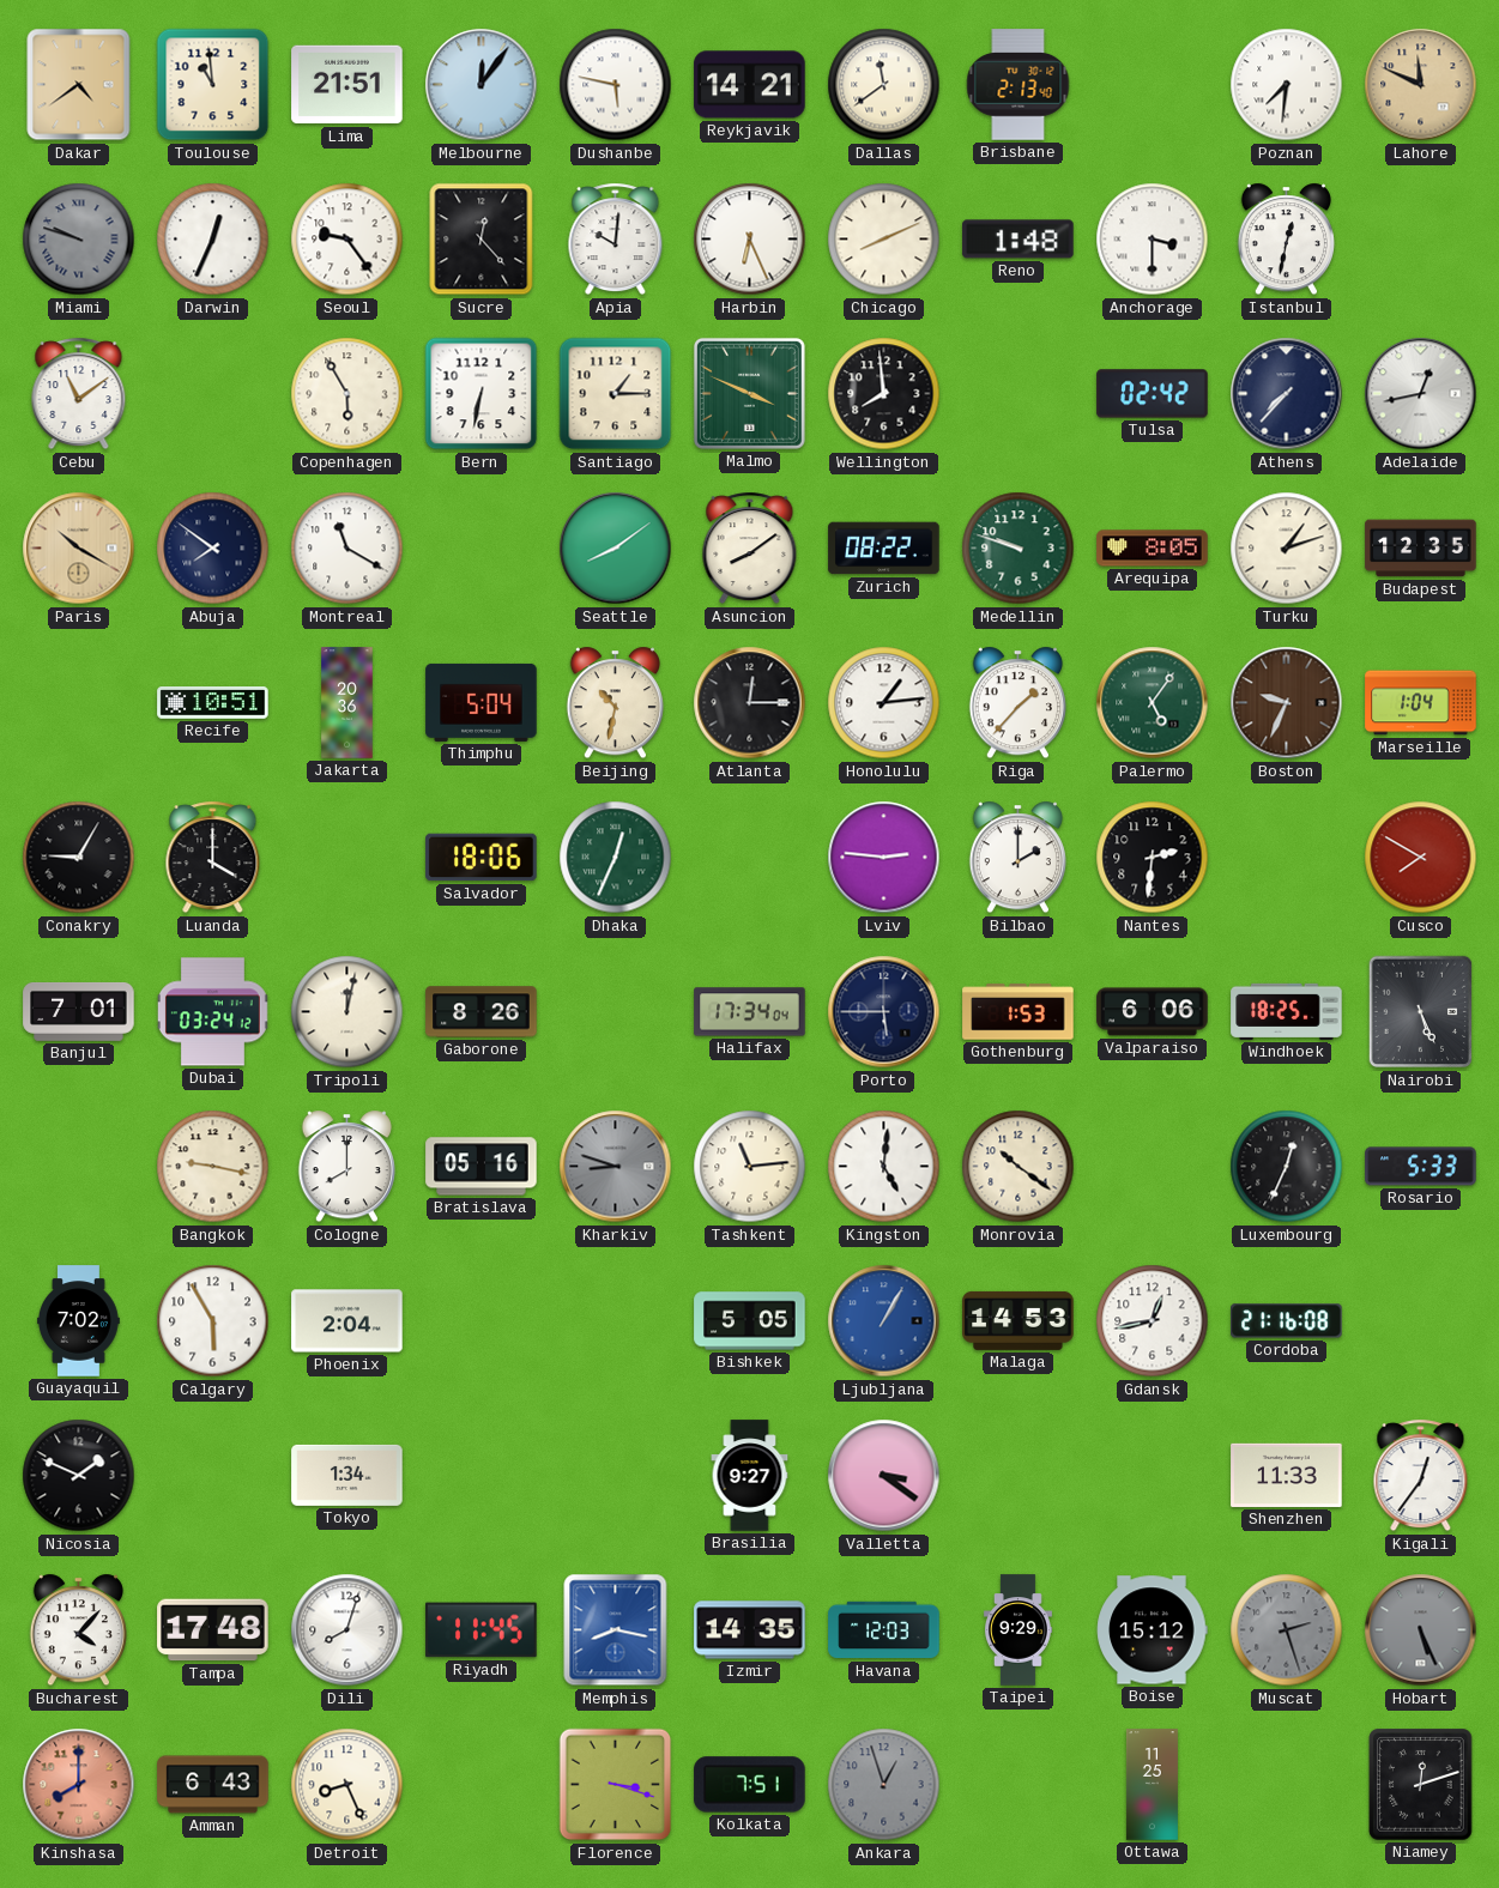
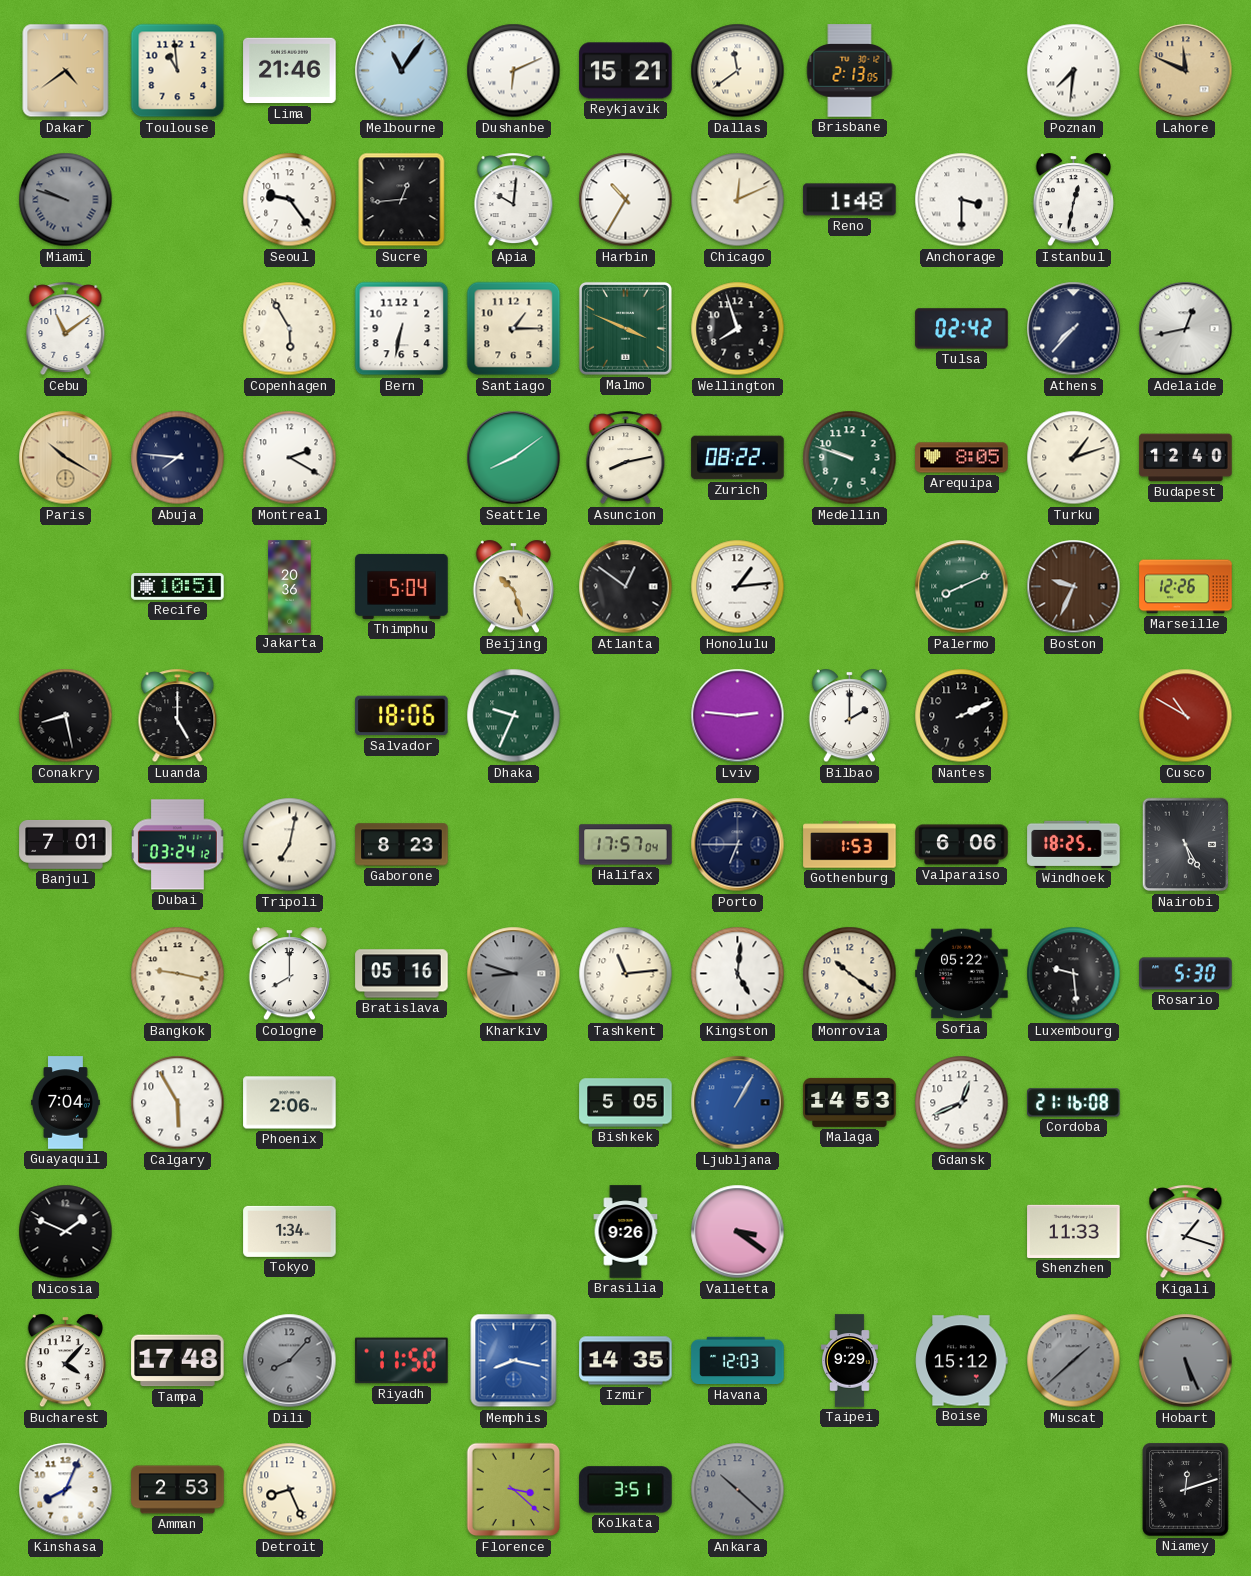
Lima: 21:51 -> 21:46
Melbourne: 12:06 -> 11:06
Dushanbe: 5:47 -> 6:11
Reykjavik: 14:21 -> 15:21
Brisbane: 2:13:40 -> 2:13:05
Darwin: 12:34 -> none
Sucre: 12:23 -> 12:44
Harbin: 6:26 -> 10:35
Chicago: 8:11 -> 12:11
Wellington: 7:59 -> 7:57
Abuja: 7:51 -> 7:46
Montreal: 11:20 -> 2:20
Asuncion: 8:09 -> 8:13
Budapest: 12:35 -> 12:40
Beijing: 10:32 -> 10:27
Atlanta: 12:15 -> 12:51
Riga: 1:37 -> none
Palermo: 5:06 -> 8:11
Marseille: 1:04 -> 12:26
Conakry: 9:05 -> 8:28
Luanda: 4:00 -> 5:00
Dhaka: 12:34 -> 9:34
Nantes: 2:31 -> 2:11
Cusco: 7:50 -> 10:50
Tripoli: 12:02 -> 7:02
Gaborone: 8:26 -> 8:23
Halifax: 17:34 -> 17:57
Porto: 5:45 -> 6:45
Nairobi: 5:26 -> 5:25
Sofia: none -> 05:22
Luxembourg: 12:34 -> 9:29
Rosario: 5:33 -> 5:30
Guayaquil: 7:02 -> 7:04
Phoenix: 2:04 -> 2:06
Gdansk: 12:43 -> 12:41
Brasilia: 9:27 -> 9:26
Kigali: 12:36 -> 1:18
Dili: 8:03 -> 8:07
Dili dial: white -> grey
Riyadh: 11:45 -> 11:50
Muscat: 2:27 -> 1:38
Kinshasa: 8:00 -> 8:04
Kinshasa dial: salmon -> white
Amman: 6:43 -> 2:53
Florence: 3:18 -> 3:22
Kolkata: 7:51 -> 3:51
Ankara: 12:57 -> 10:22
Ottawa: 11:25 -> none
